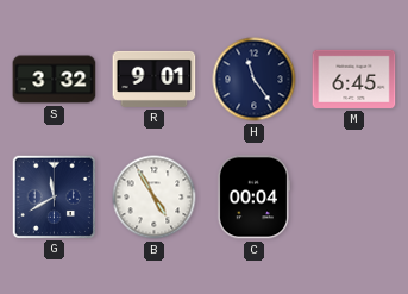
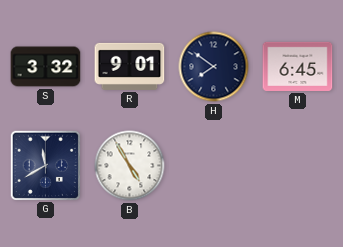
H: 11:24 -> 7:51
C: 00:04 -> none
